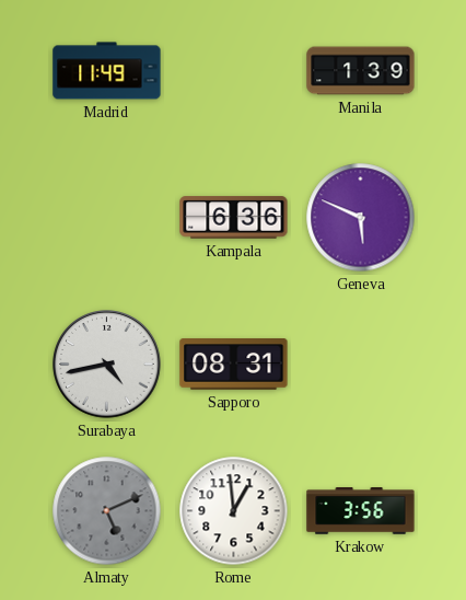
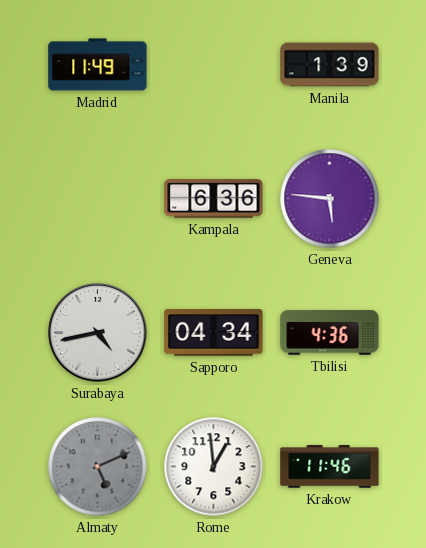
Geneva: 5:49 -> 5:46
Sapporo: 08:31 -> 04:34
Tbilisi: none -> 4:36
Krakow: 3:56 -> 11:46
